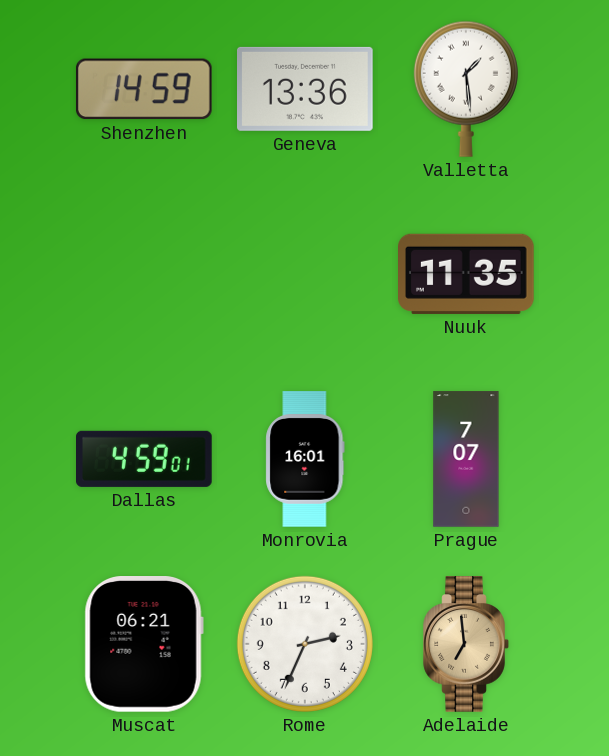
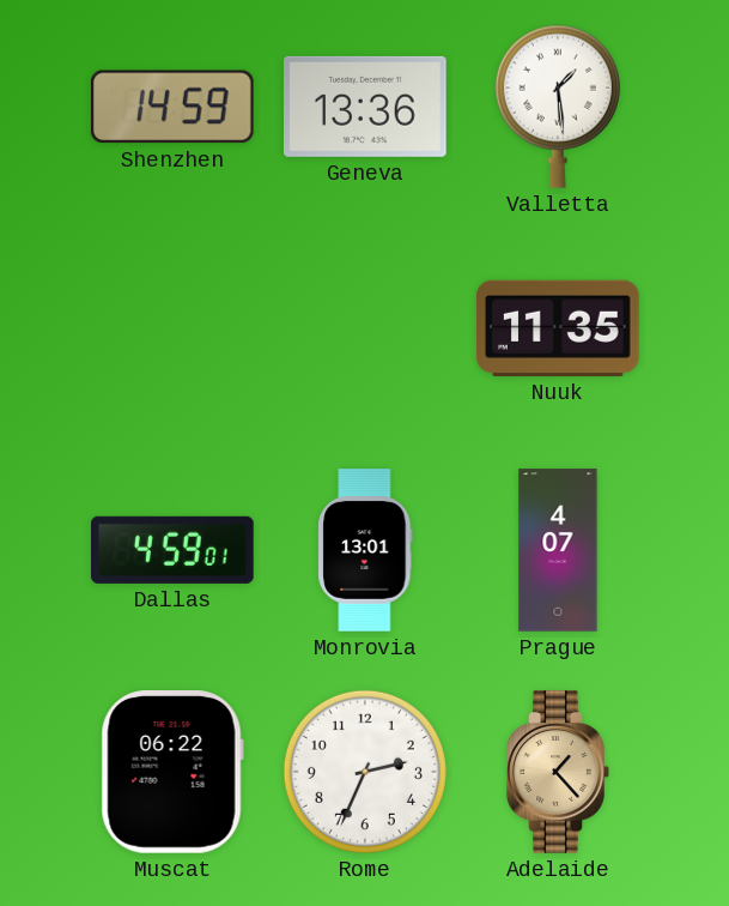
Monrovia: 16:01 -> 13:01
Prague: 7:07 -> 4:07
Muscat: 06:21 -> 06:22
Adelaide: 6:59 -> 1:23
